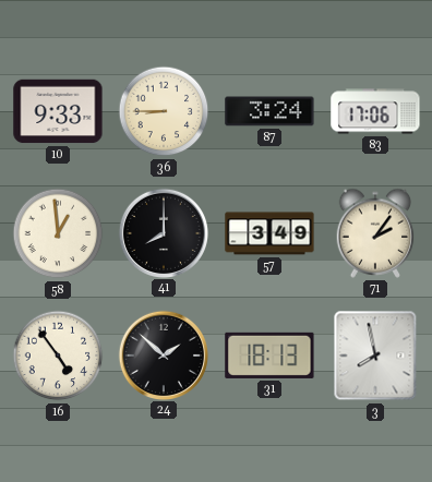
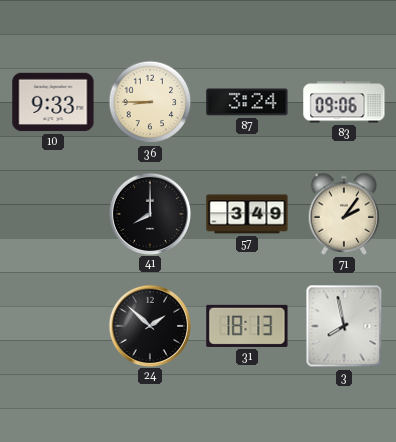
83: 17:06 -> 09:06
58: 12:59 -> none
16: 4:54 -> none
